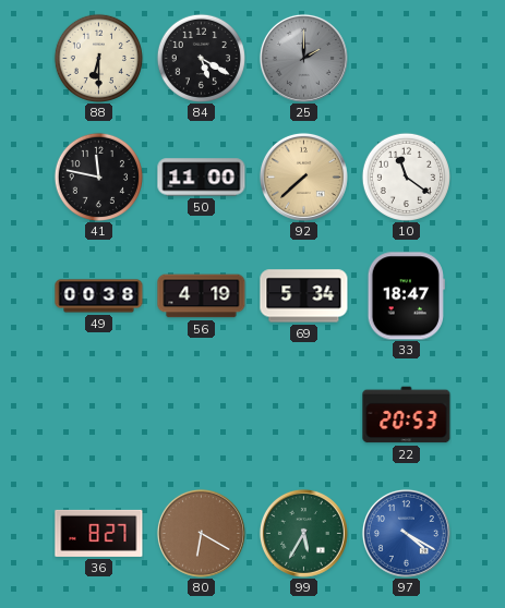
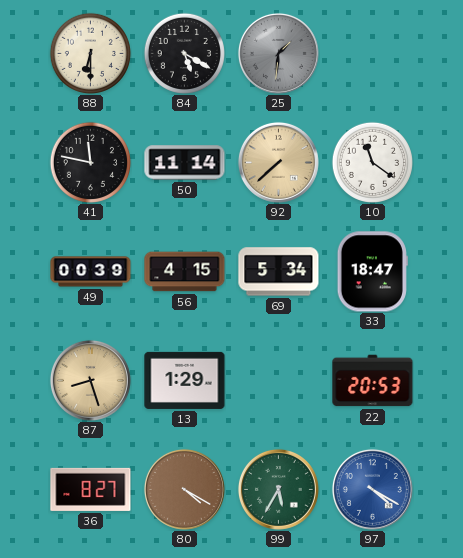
25: 2:00 -> 1:31
50: 11:00 -> 11:14
49: 00:38 -> 00:39
56: 4:19 -> 4:15
87: none -> 8:27
13: none -> 1:29
80: 6:20 -> 4:20
